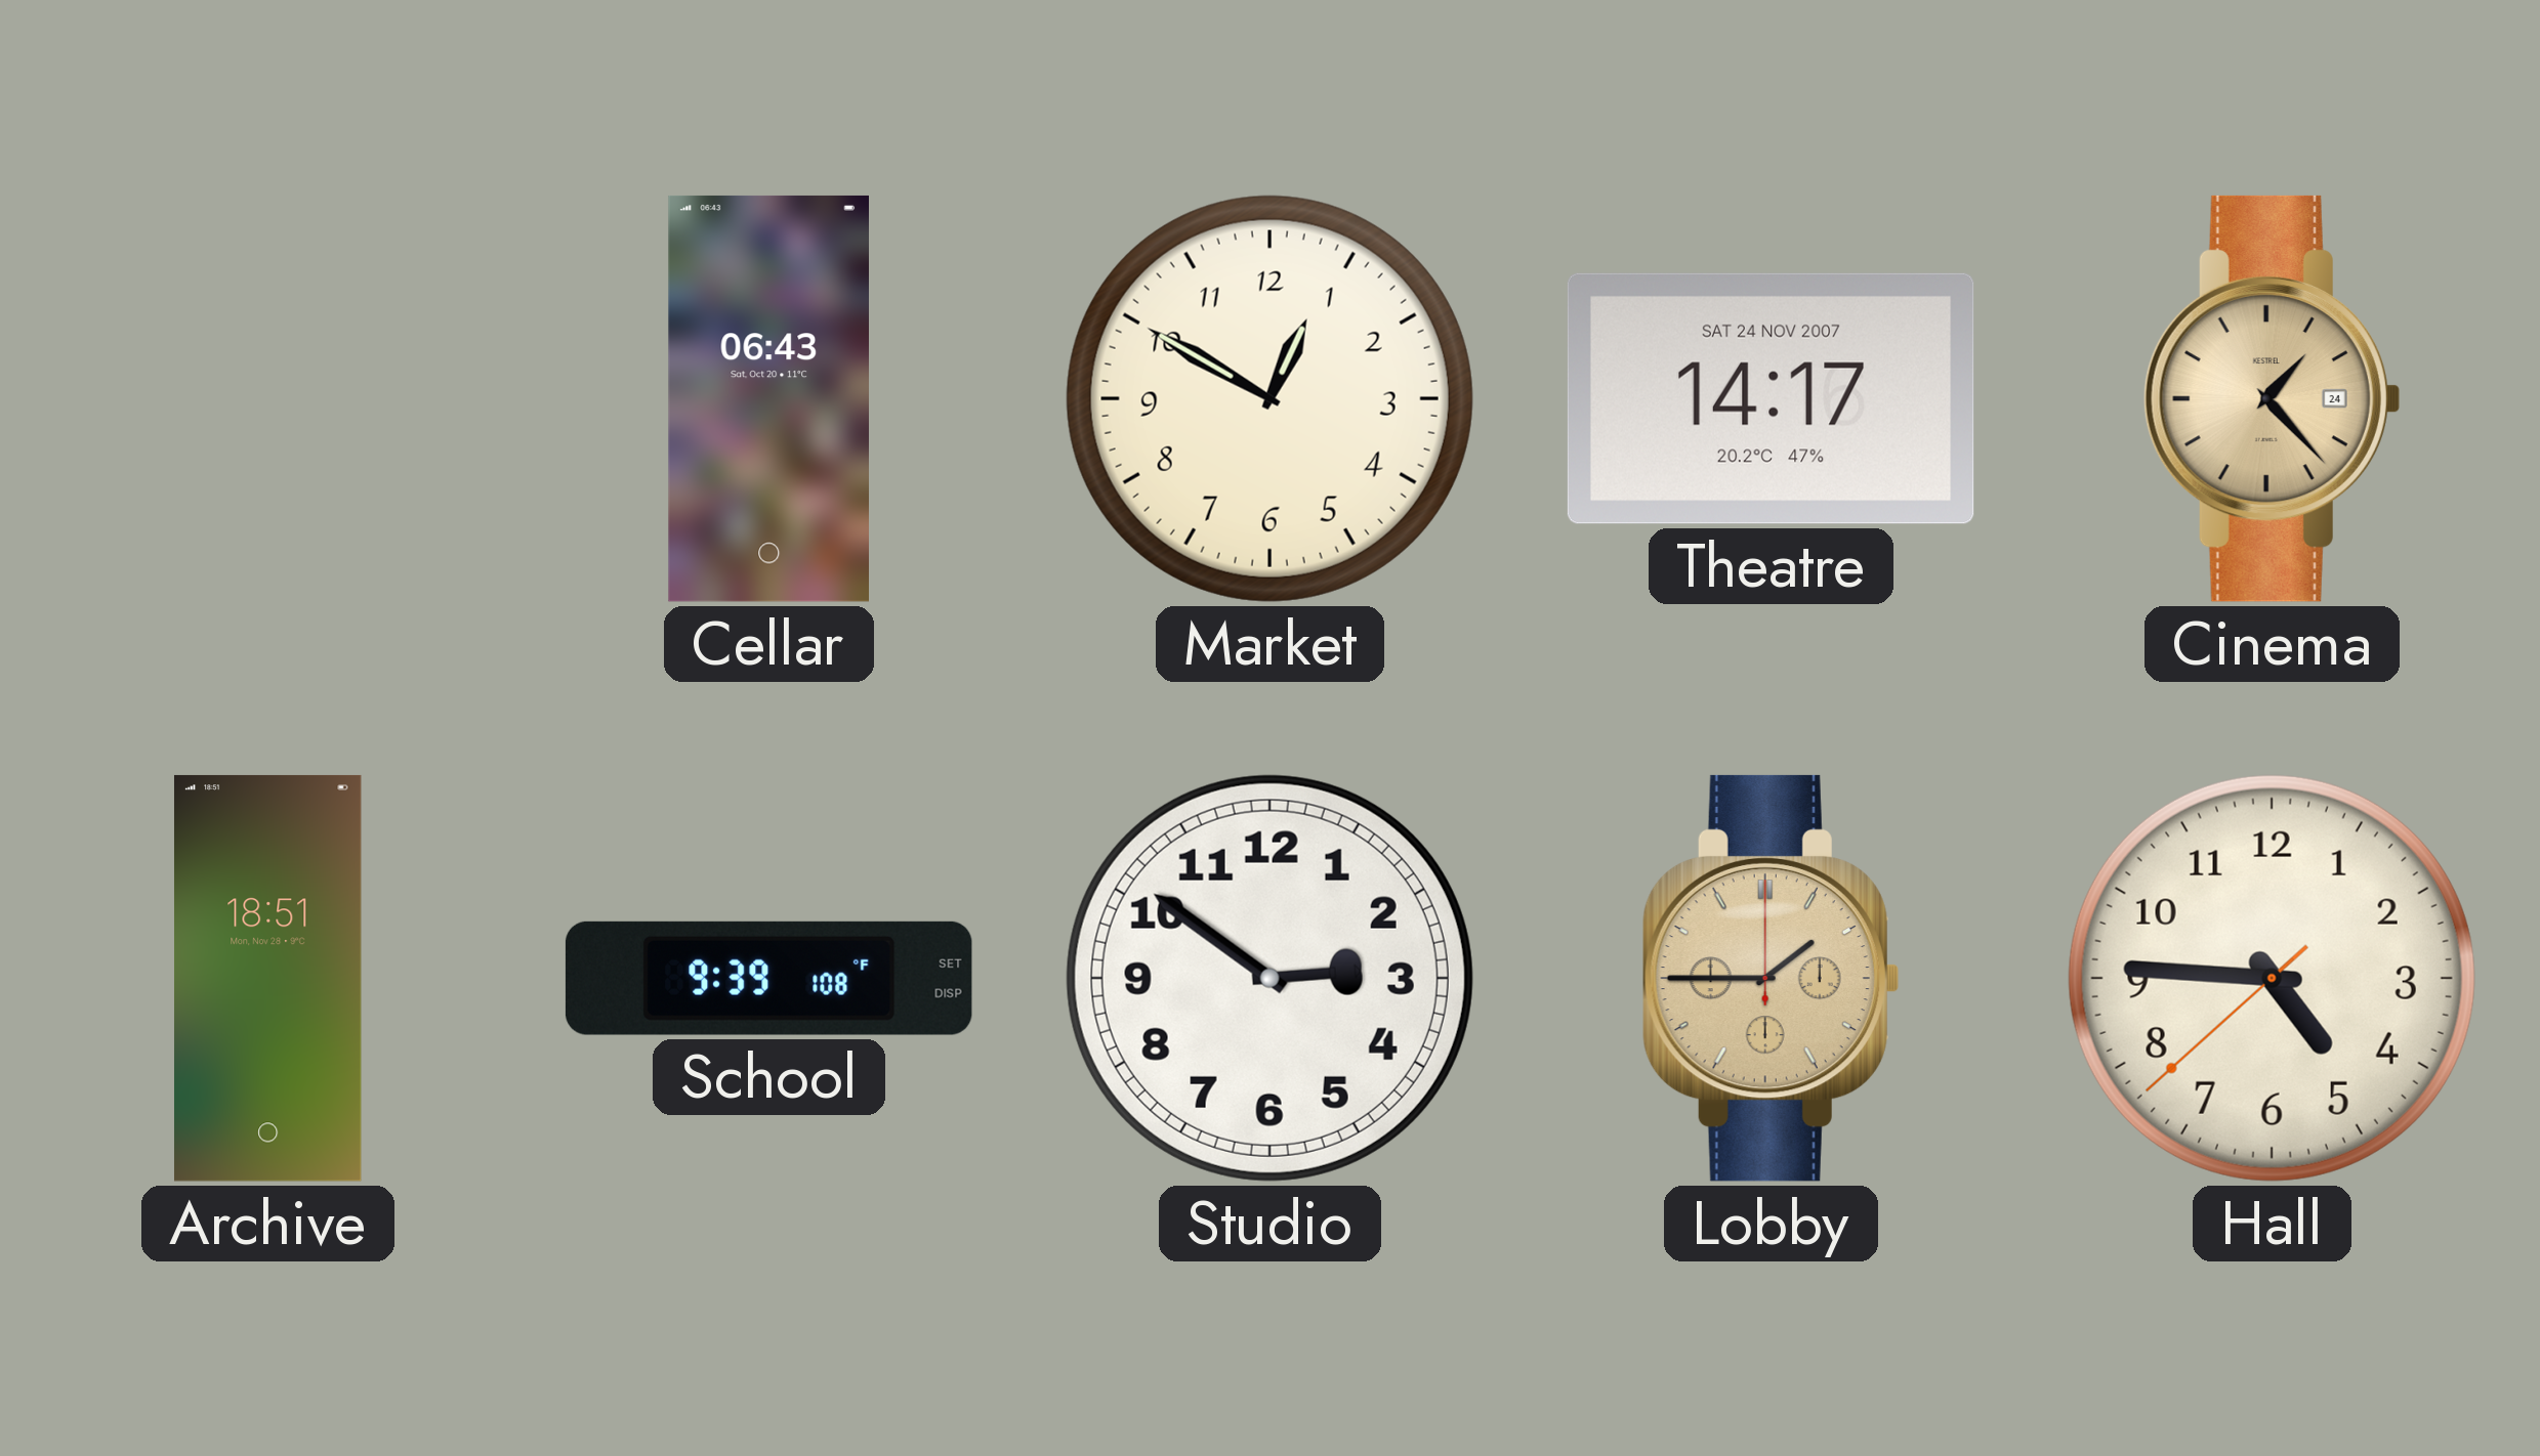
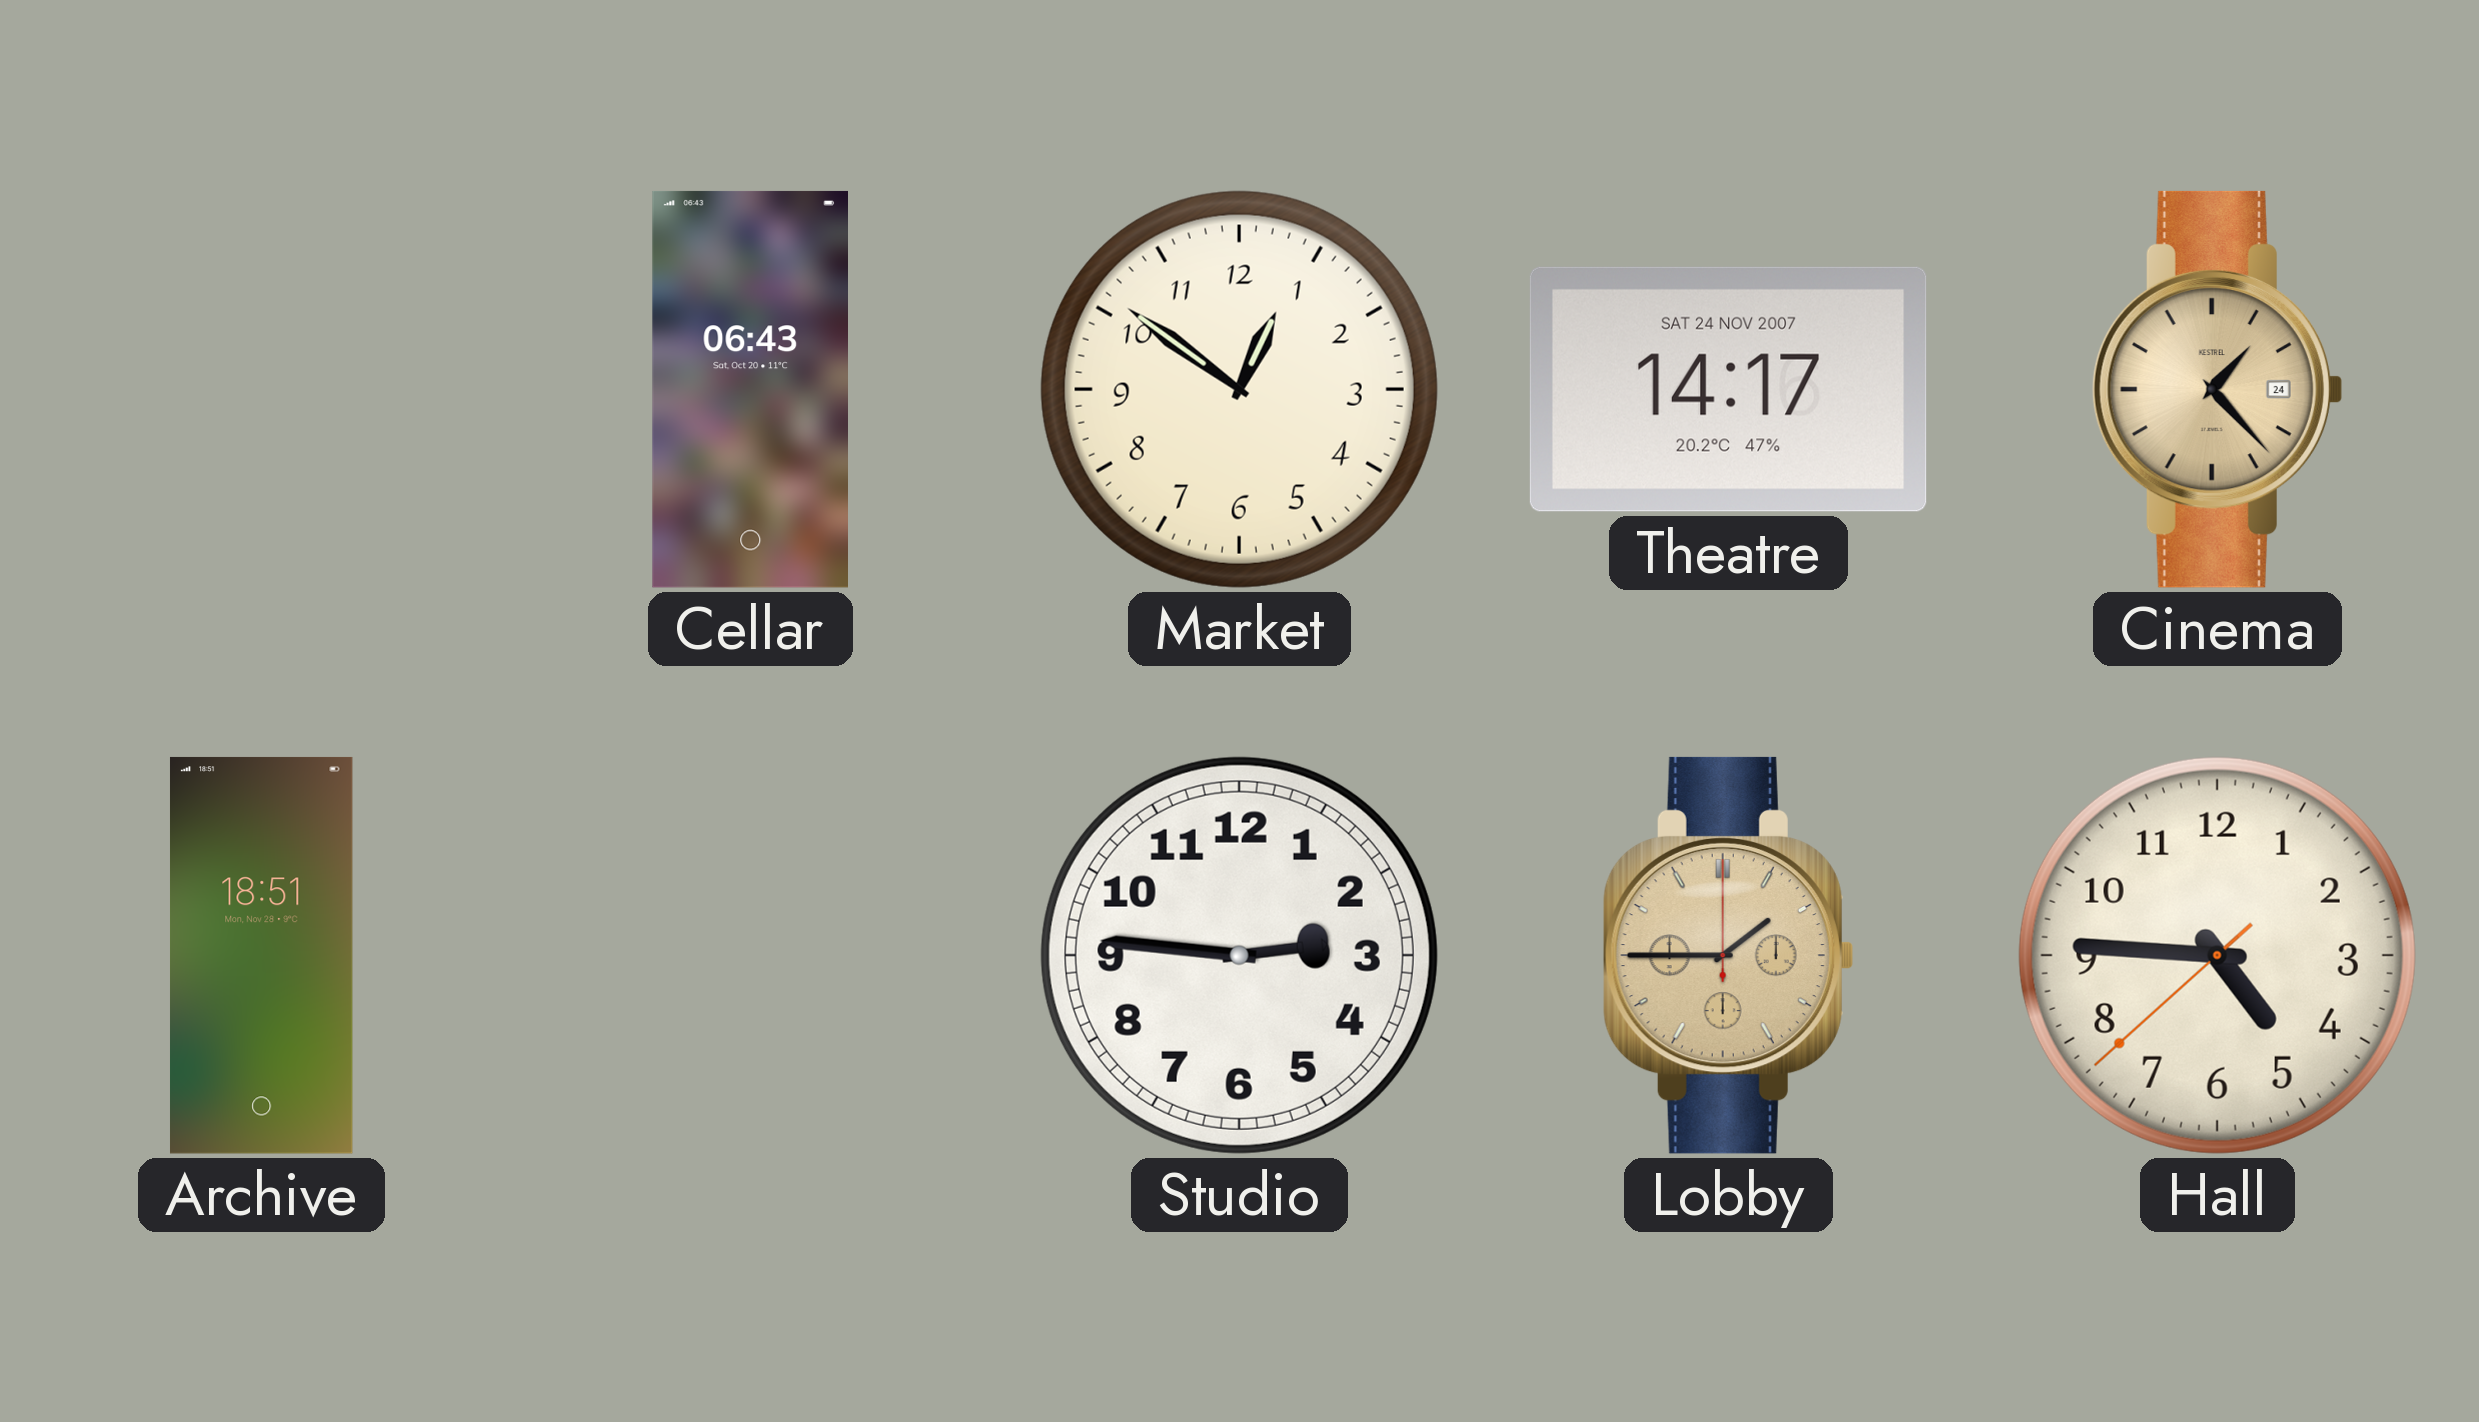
Market: 12:50 -> 12:51
School: 9:39 -> none
Studio: 2:51 -> 2:46
